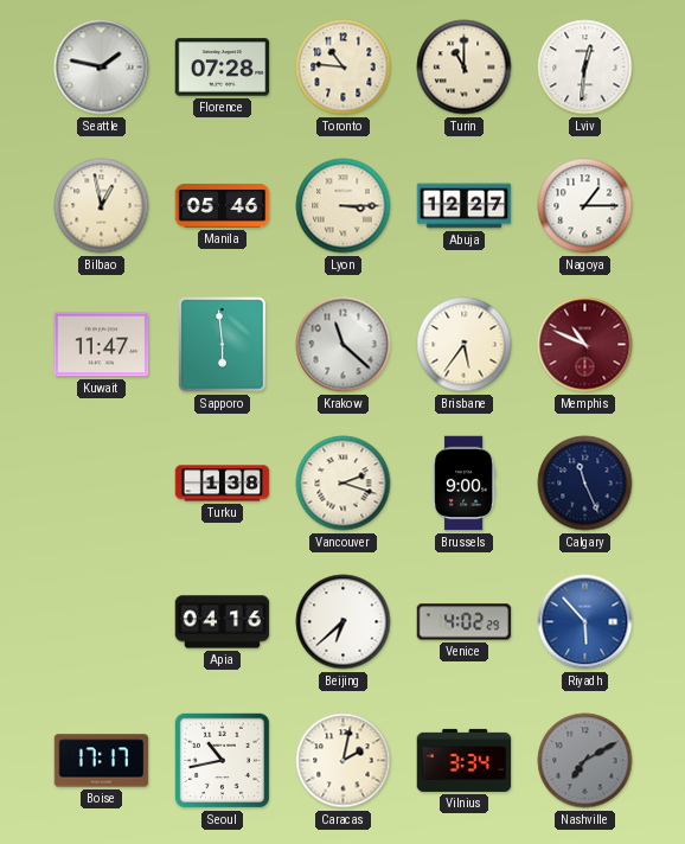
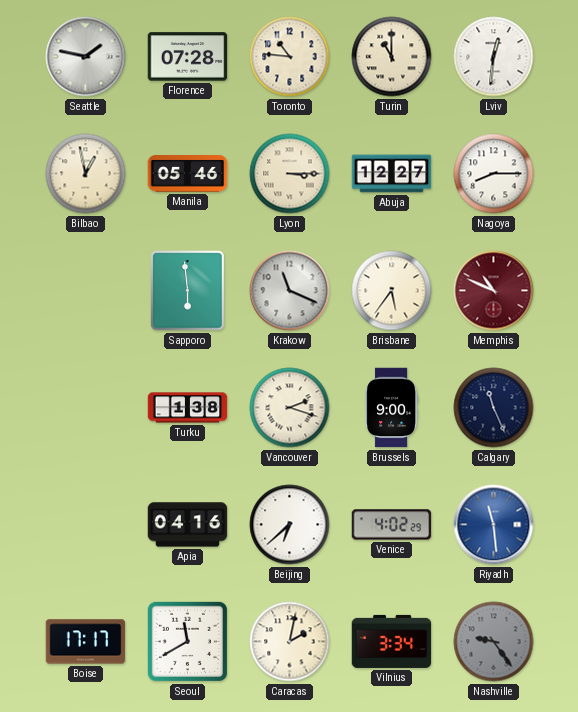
Nagoya: 1:15 -> 8:15
Kuwait: 11:47 -> none
Krakow: 11:22 -> 11:19
Riyadh: 5:53 -> 11:29
Seoul: 10:43 -> 11:40
Nashville: 7:10 -> 9:24
